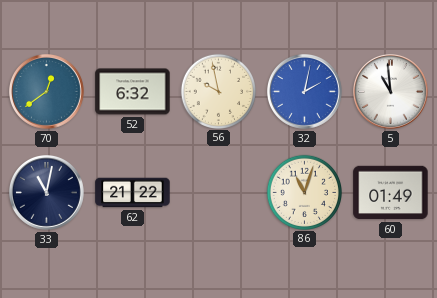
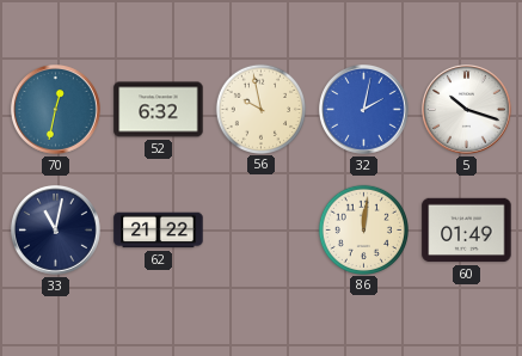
70: 12:39 -> 12:32
5: 10:59 -> 10:18
86: 11:03 -> 12:01
